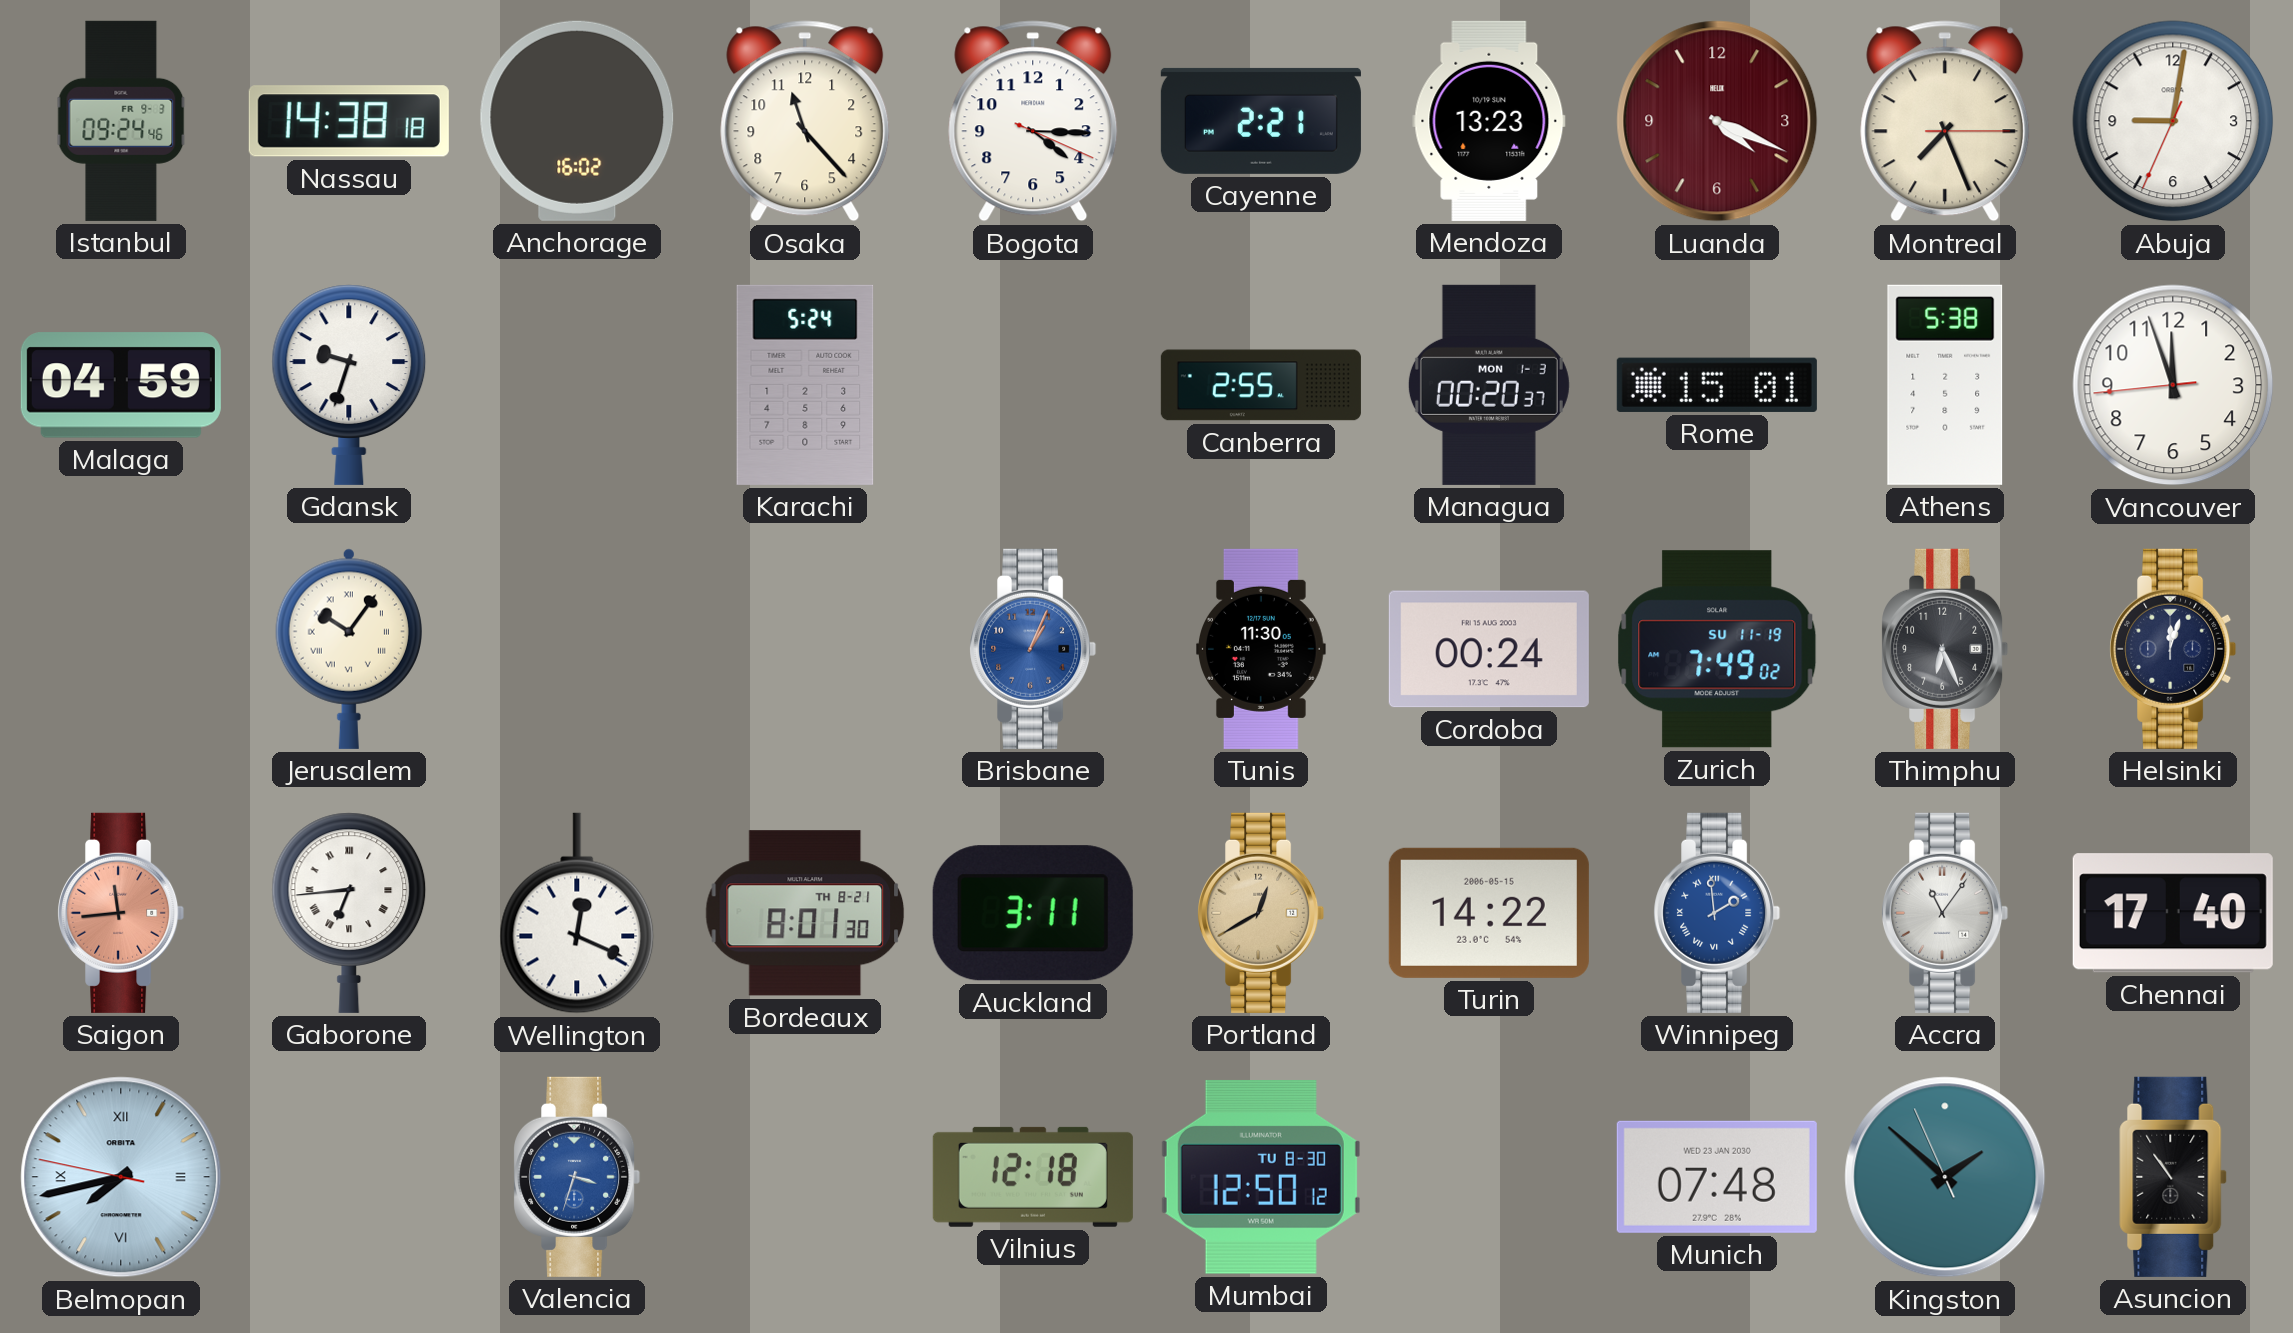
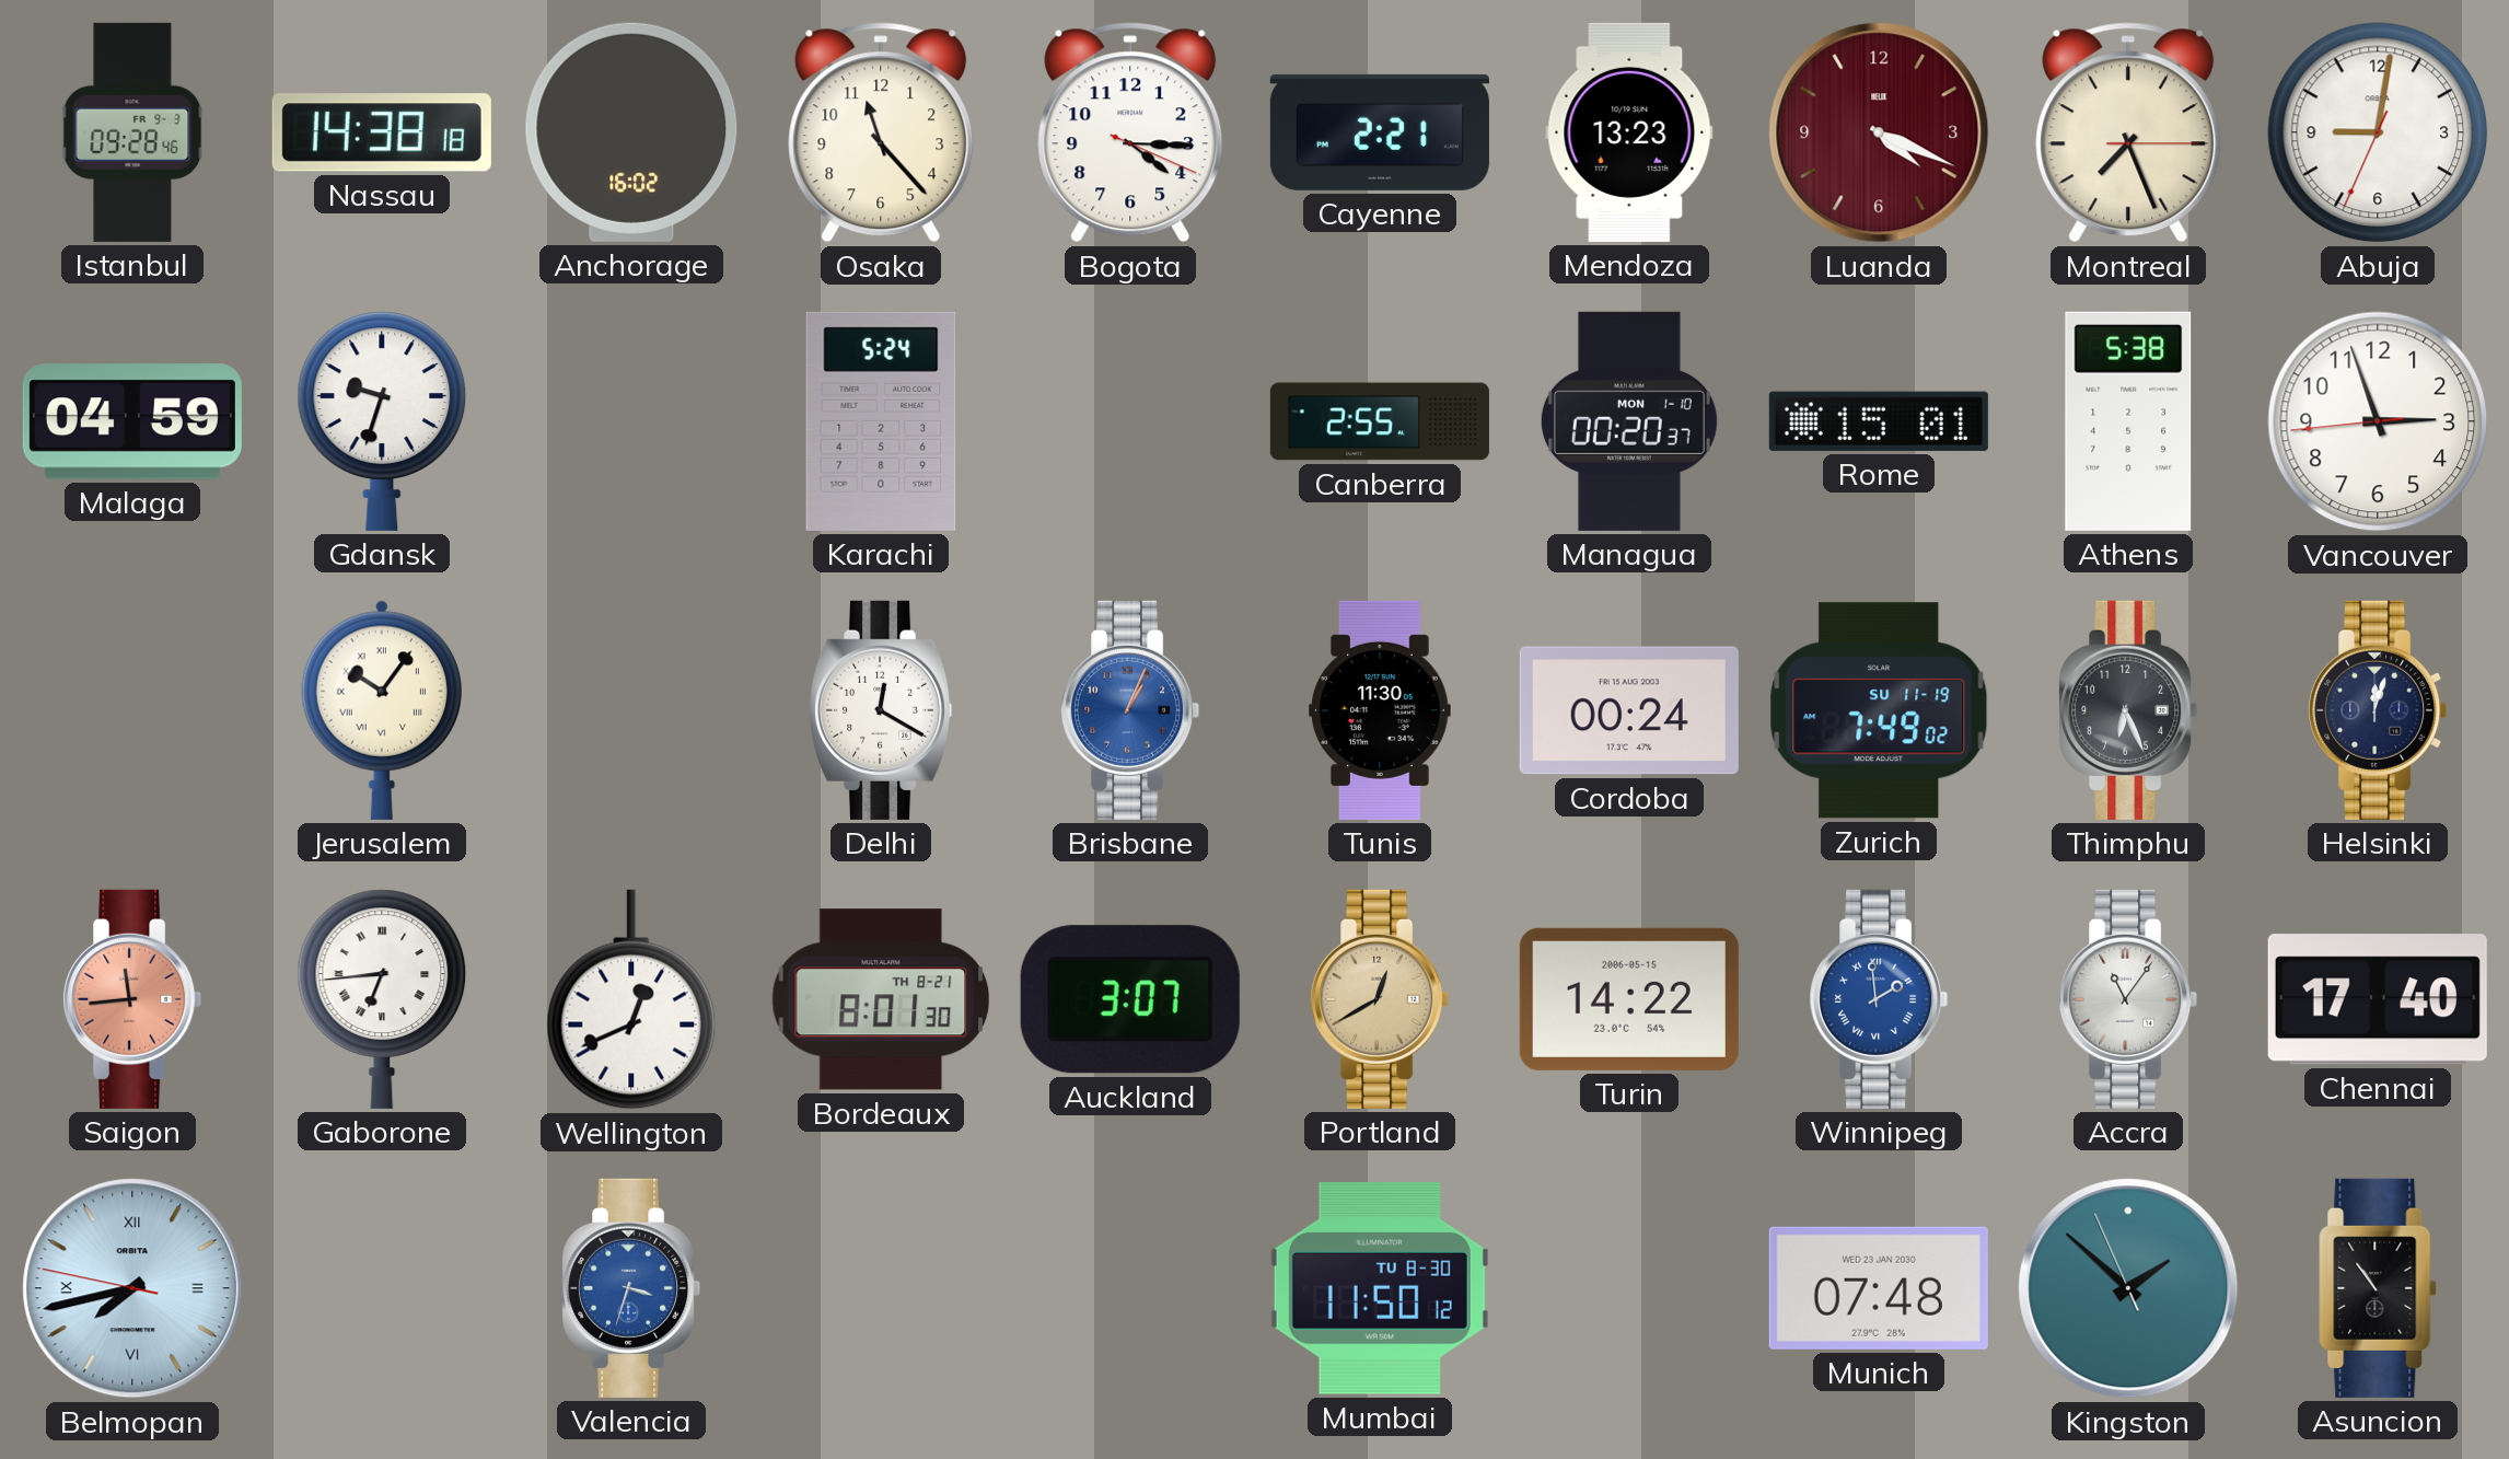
Istanbul: 09:24 -> 09:28
Managua date: MON 1-3 -> MON 1-10
Vancouver: 11:56 -> 2:56
Delhi: none -> 12:20
Wellington: 12:19 -> 12:41
Auckland: 3:11 -> 3:07
Vilnius: 12:18 -> none
Mumbai: 12:50 -> 11:50
